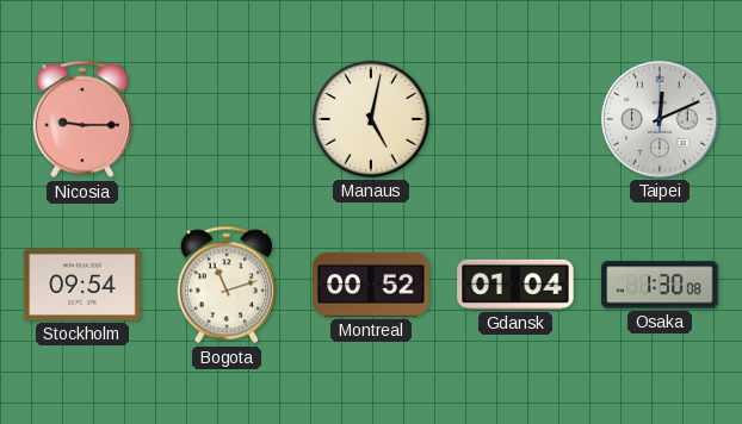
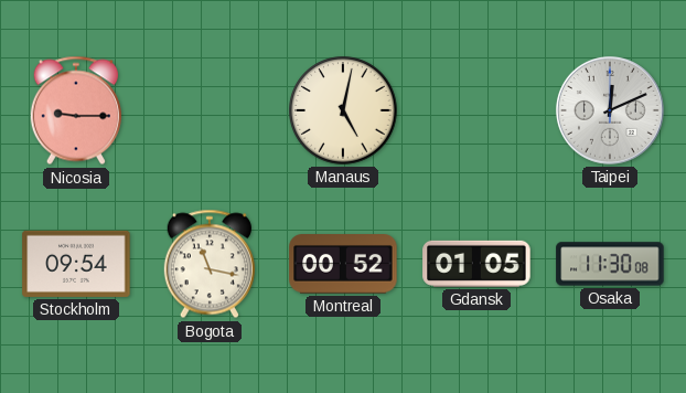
Bogota: 11:12 -> 11:17
Gdansk: 01:04 -> 01:05
Osaka: 1:30 -> 11:30
